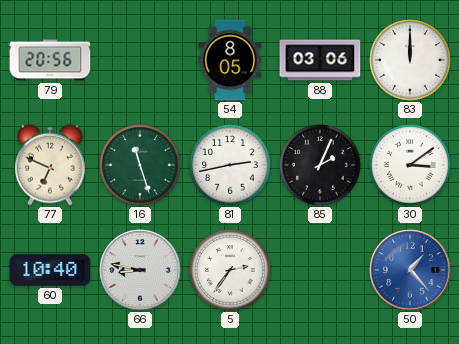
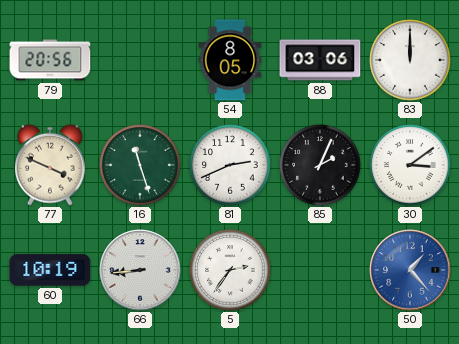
77: 6:49 -> 3:49
81: 2:43 -> 2:41
60: 10:40 -> 10:19
66: 8:47 -> 8:44
